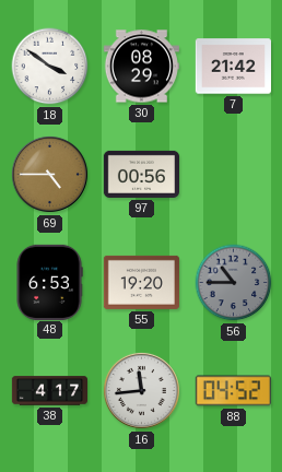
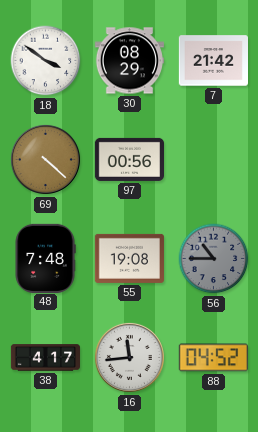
69: 4:45 -> 4:22
48: 6:53 -> 7:48
55: 19:20 -> 19:08
